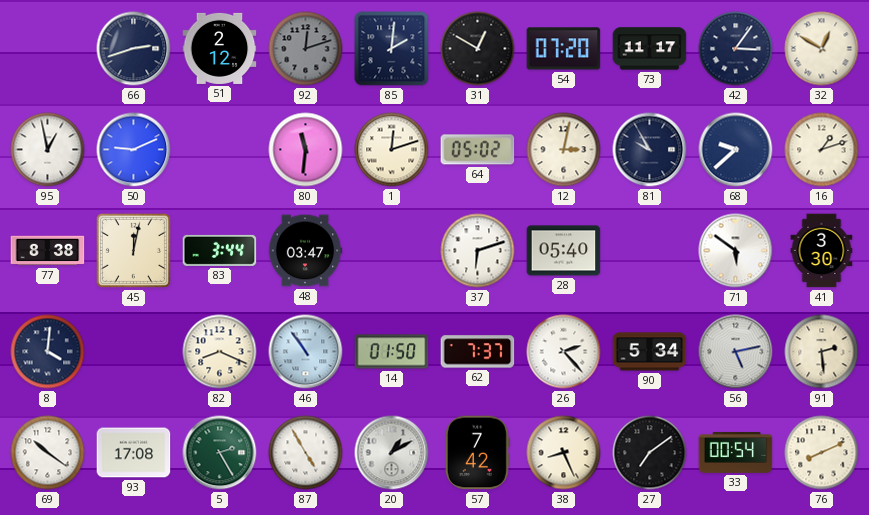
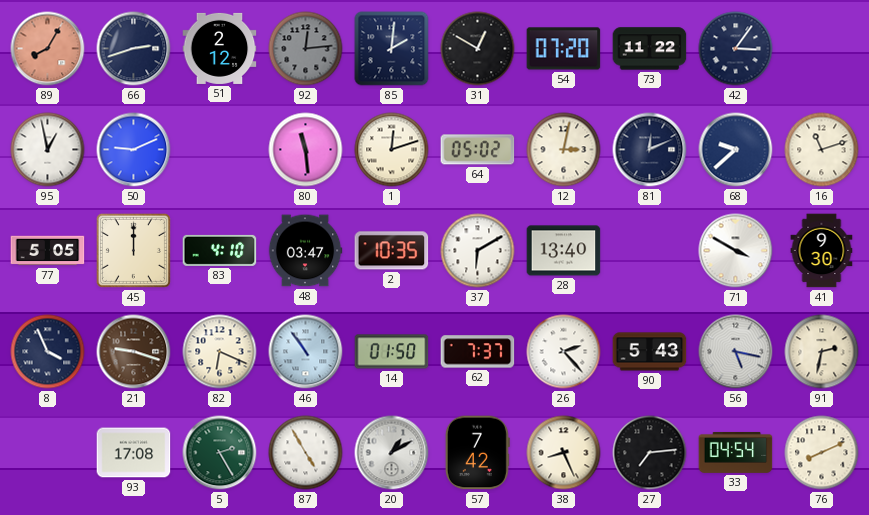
89: none -> 8:05
92: 12:12 -> 12:14
73: 11:17 -> 11:22
32: 12:50 -> none
80: 11:31 -> 11:29
81: 9:55 -> 12:11
16: 1:12 -> 11:12
77: 8:38 -> 5:05
45: 12:02 -> 12:00
83: 3:44 -> 4:10
2: none -> 10:35
37: 6:12 -> 6:10
28: 05:40 -> 13:40
71: 5:51 -> 3:50
41: 3:30 -> 9:30
8: 4:01 -> 3:56
21: none -> 9:18
82: 8:19 -> 6:19
90: 5:34 -> 5:43
56: 5:13 -> 5:17
91: 2:29 -> 2:32
69: 10:21 -> none
27: 7:09 -> 7:14
33: 00:54 -> 04:54
